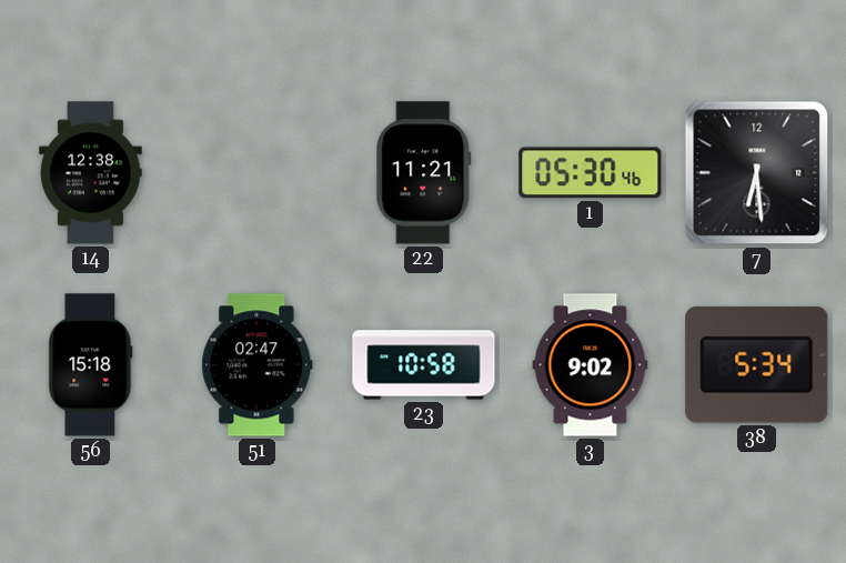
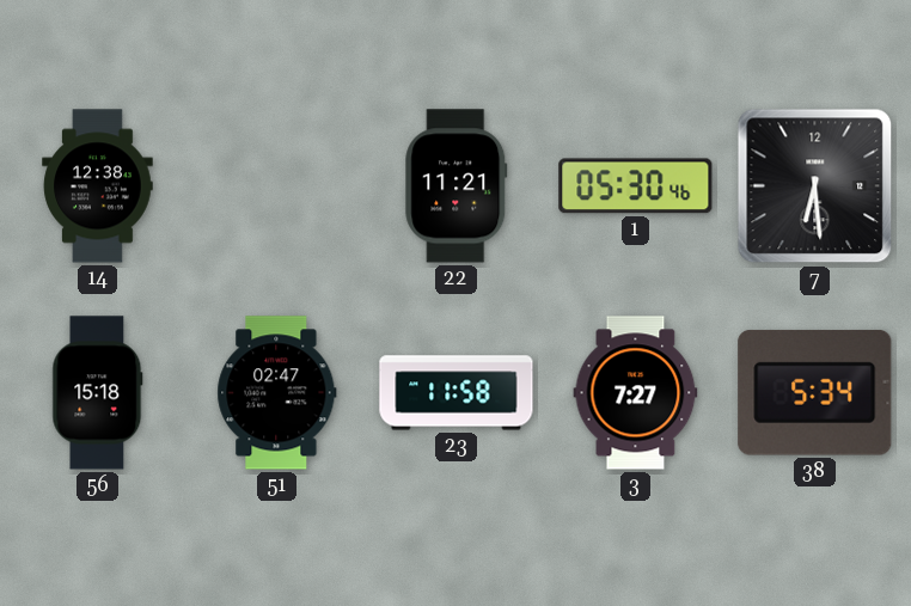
23: 10:58 -> 11:58
3: 9:02 -> 7:27
